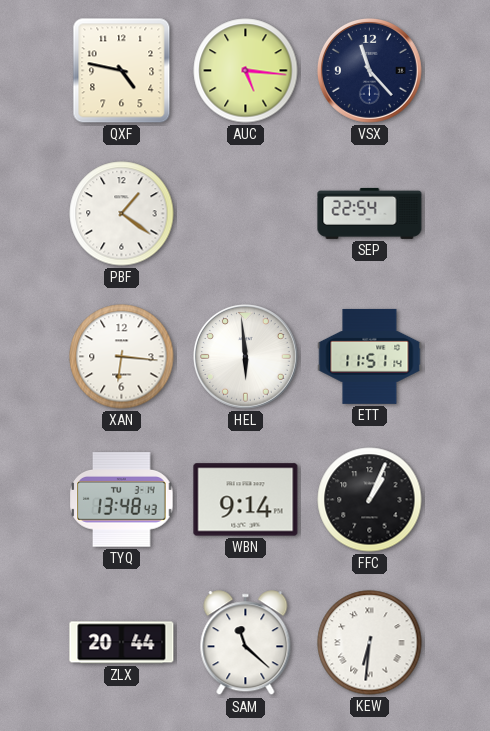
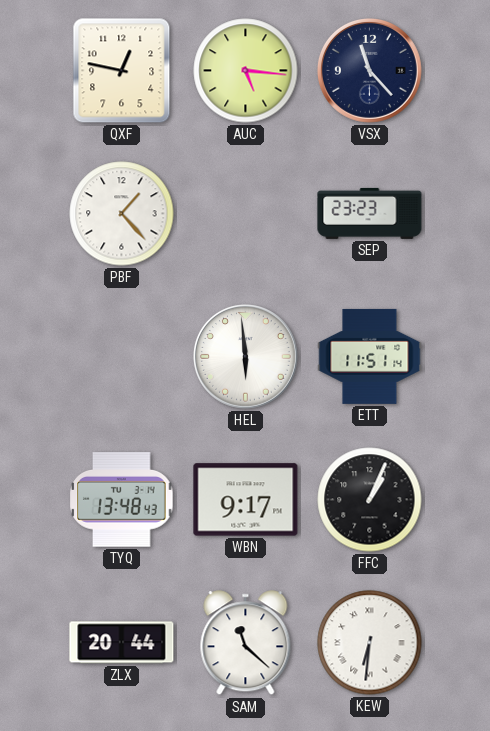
QXF: 4:47 -> 12:47
PBF: 1:21 -> 1:23
SEP: 22:54 -> 23:23
XAN: 6:16 -> none
WBN: 9:14 -> 9:17
